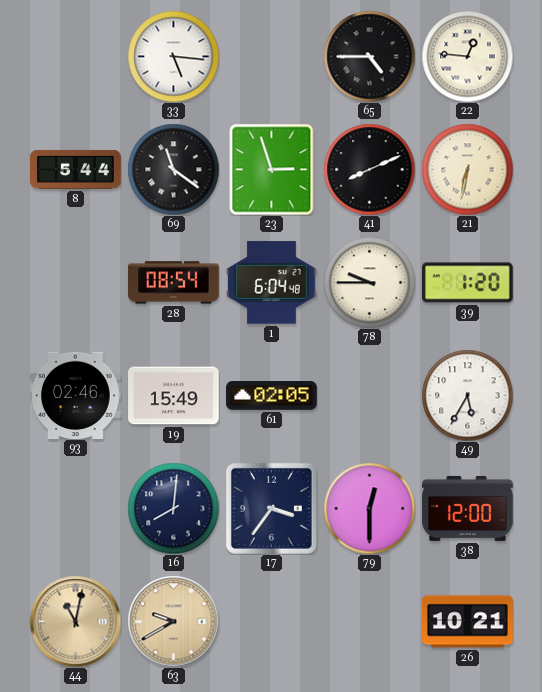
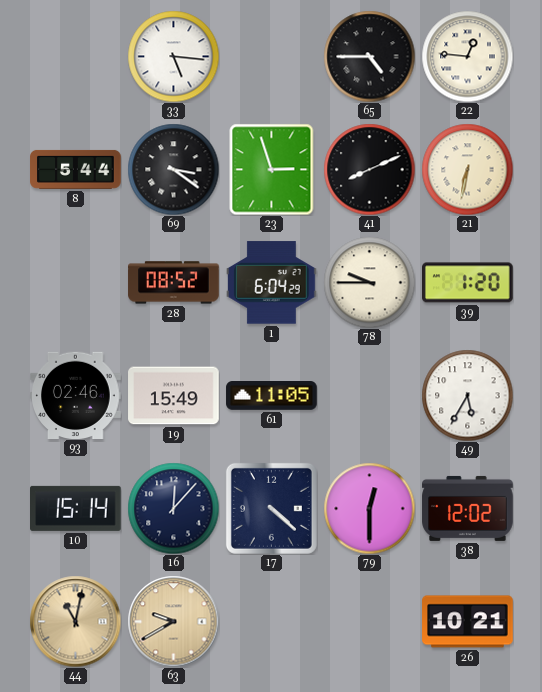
69: 11:21 -> 3:21
28: 08:54 -> 08:52
1: 6:04:48 -> 6:04:29
61: 02:05 -> 11:05
10: none -> 15:14
16: 8:01 -> 12:07
17: 3:36 -> 4:22
38: 12:00 -> 12:02
